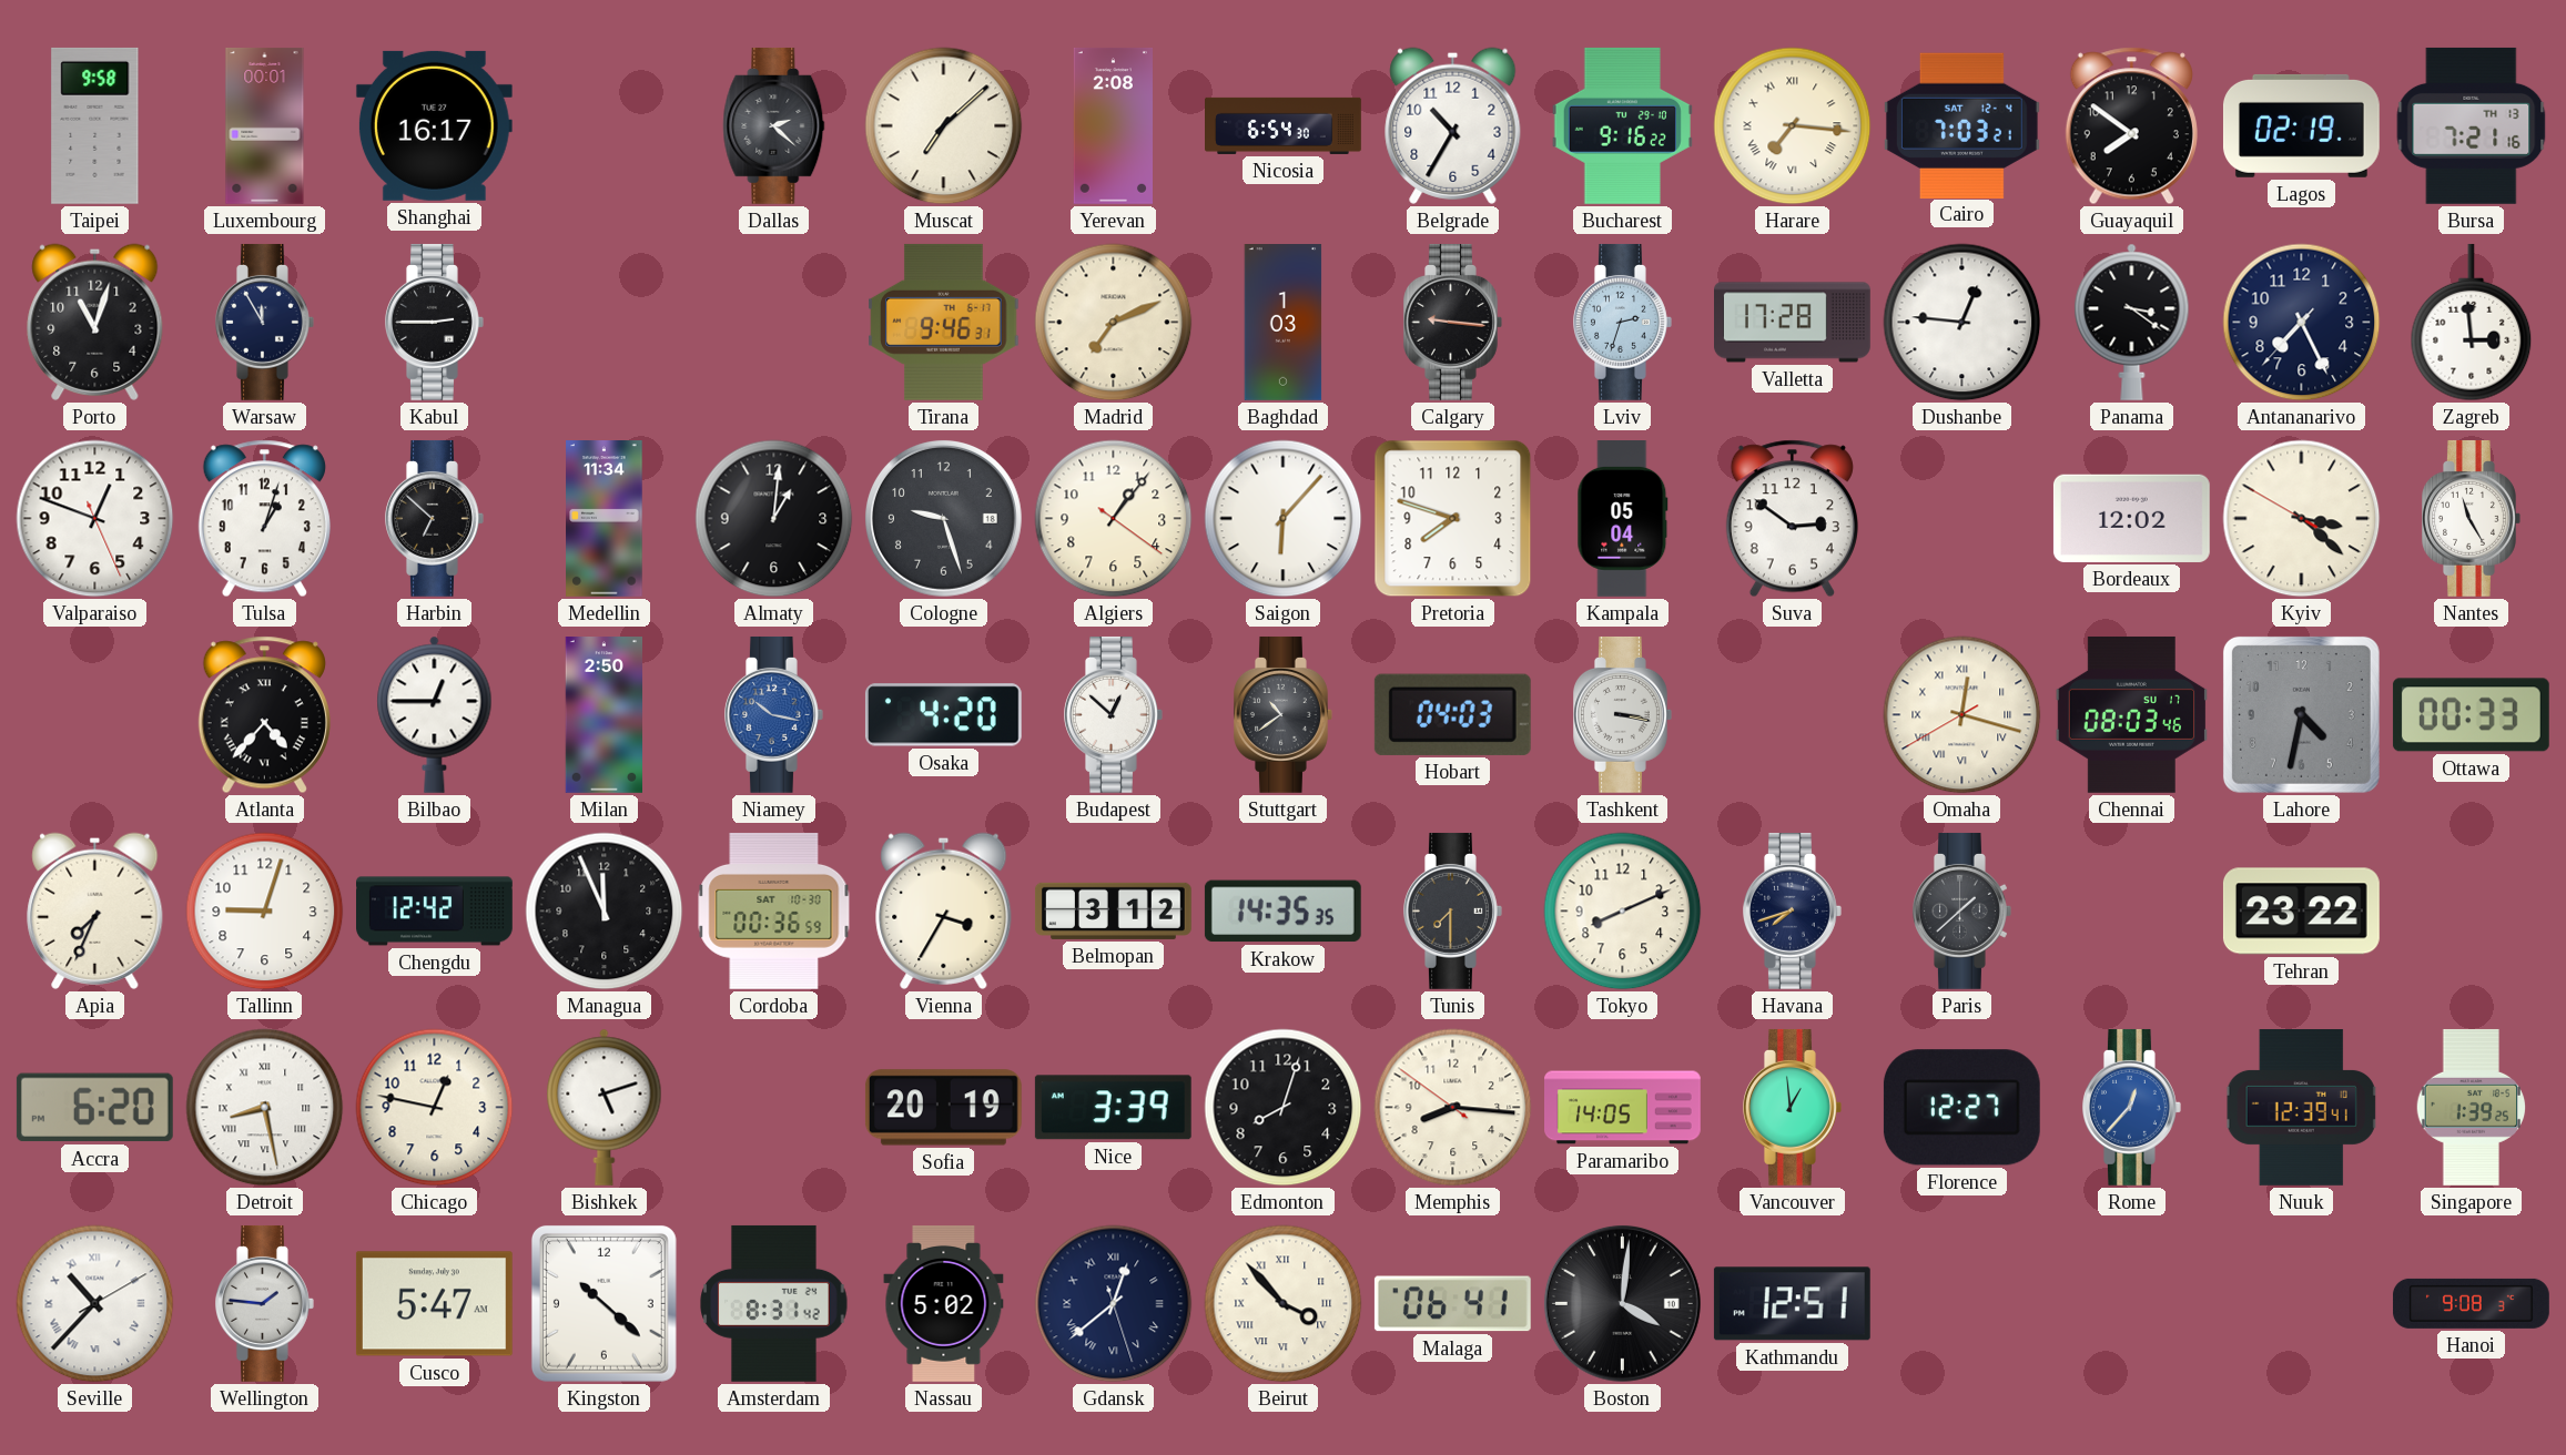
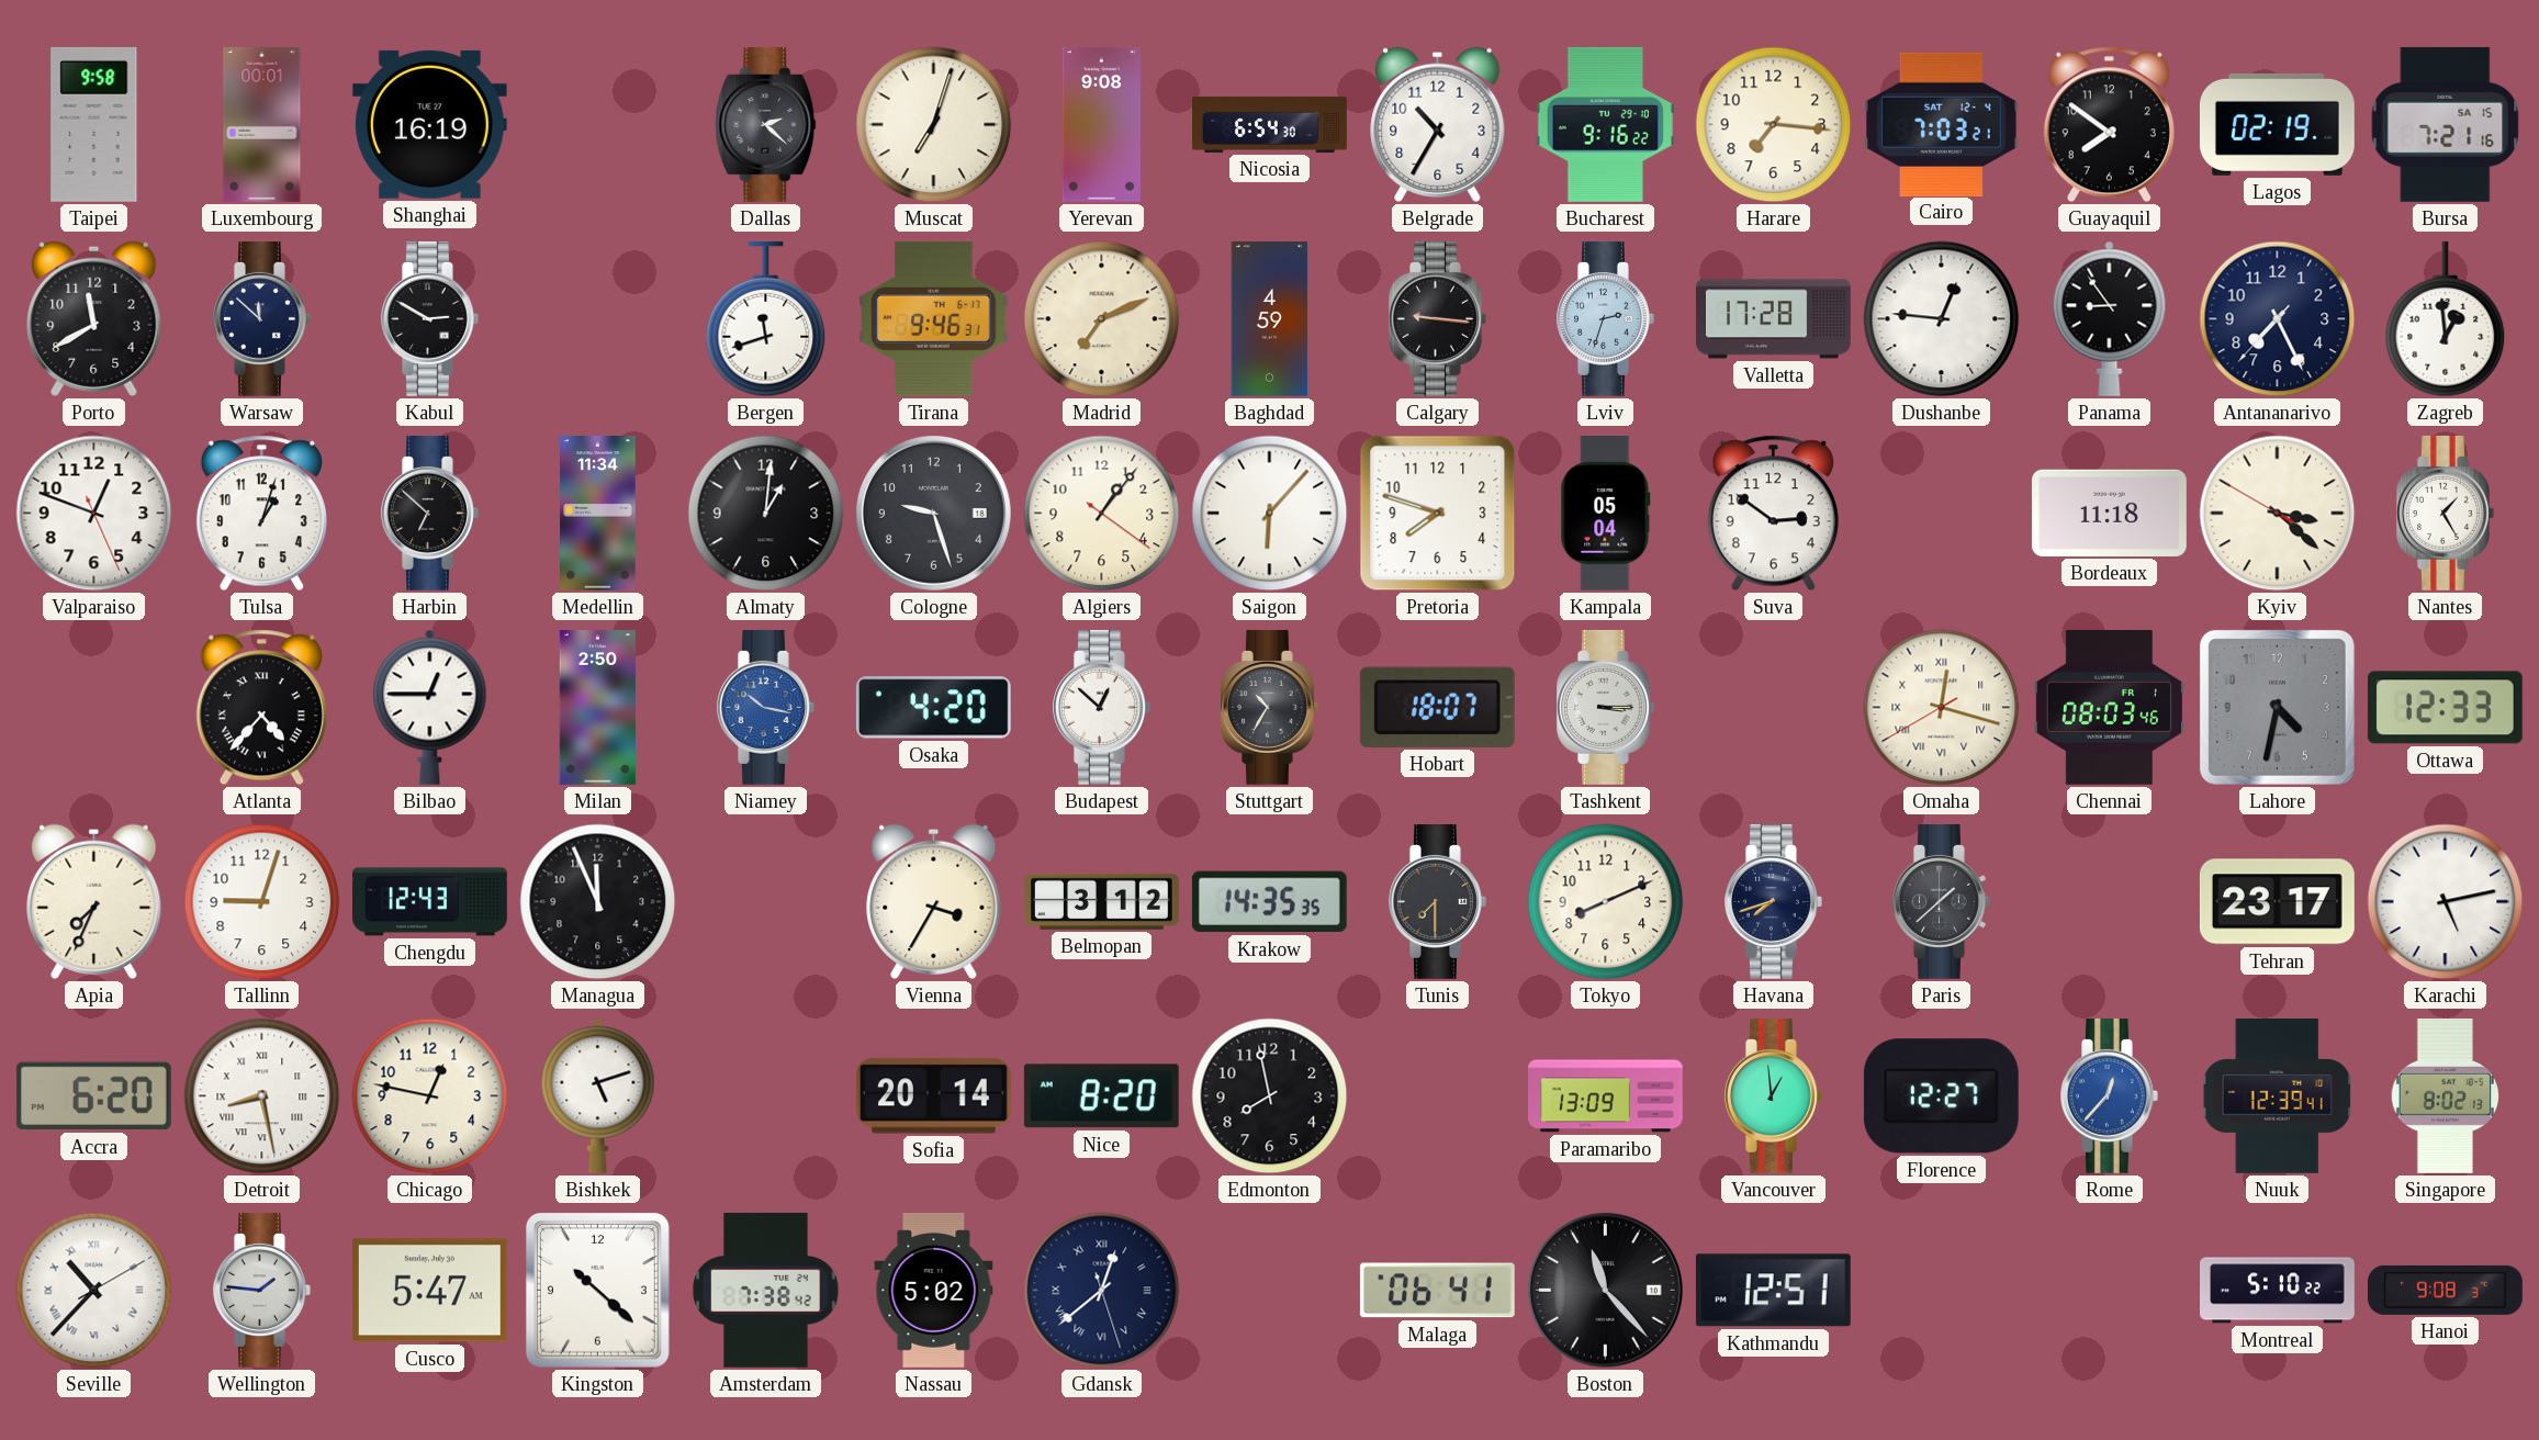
Shanghai: 16:17 -> 16:19
Muscat: 7:08 -> 7:03
Yerevan: 2:08 -> 9:08
Harare numerals: Roman -> Arabic
Bursa date: TH 13 -> SA 15
Porto: 11:03 -> 11:40
Warsaw: 11:55 -> 11:52
Kabul: 2:45 -> 2:50
Bergen: none -> 11:42
Baghdad: 1:03 -> 4:59
Panama: 3:21 -> 8:54
Zagreb: 2:59 -> 12:59
Bordeaux: 12:02 -> 11:18
Nantes: 11:25 -> 1:25
Stuttgart: 10:39 -> 10:35
Hobart: 04:03 -> 18:07
Tashkent: 3:17 -> 3:15
Chennai date: SU 17 -> FR 1
Ottawa: 00:33 -> 12:33
Chengdu: 12:42 -> 12:43
Cordoba: 00:36 -> none
Tehran: 23:22 -> 23:17
Karachi: none -> 5:13
Sofia: 20:19 -> 20:14
Nice: 3:39 -> 8:20
Edmonton: 8:03 -> 7:58
Memphis: 8:15 -> none
Paramaribo: 14:05 -> 13:09
Singapore: 1:39 -> 8:02
Amsterdam: 8:31 -> 7:38
Beirut: 3:53 -> none
Boston: 4:01 -> 11:23
Montreal: none -> 5:10
